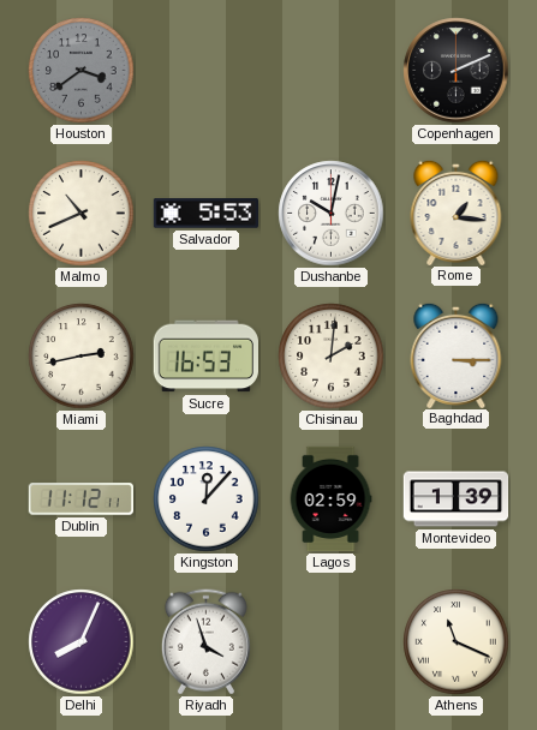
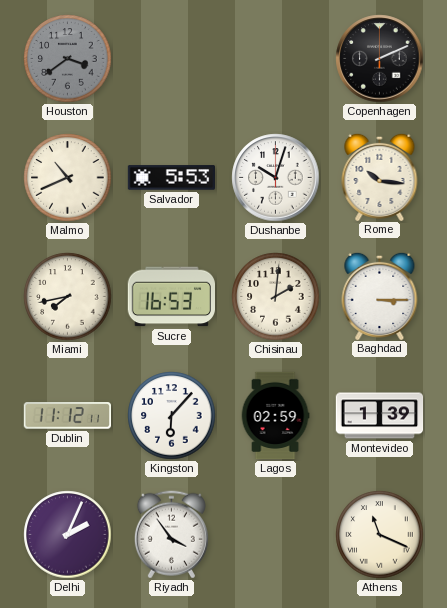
Dushanbe: 10:02 -> 10:03
Rome: 1:16 -> 10:16
Miami: 2:43 -> 7:43
Kingston: 12:07 -> 6:07
Delhi: 8:04 -> 2:04
Riyadh: 3:57 -> 3:54
